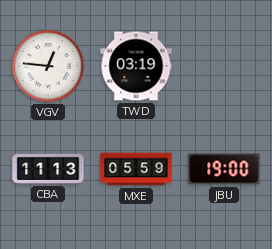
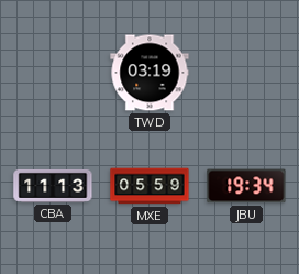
VGV: 12:46 -> none
JBU: 19:00 -> 19:34
